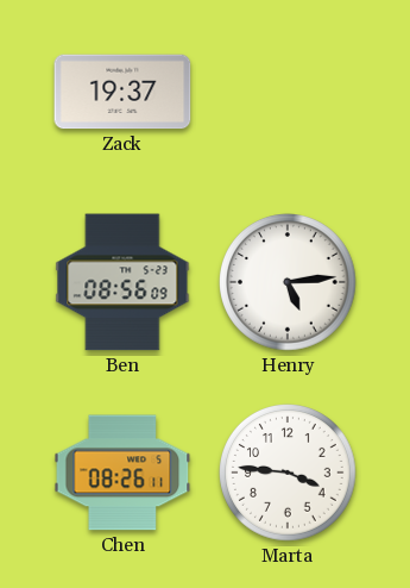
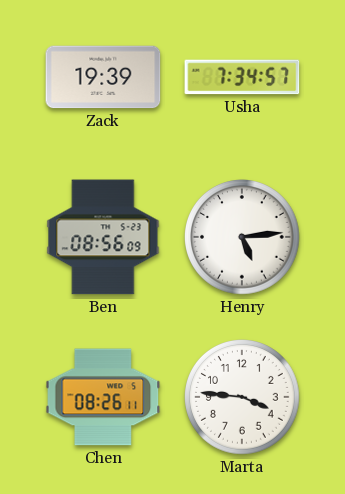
Zack: 19:37 -> 19:39
Usha: none -> 7:34
